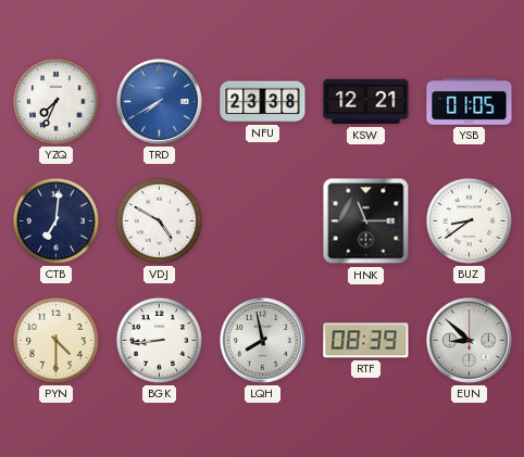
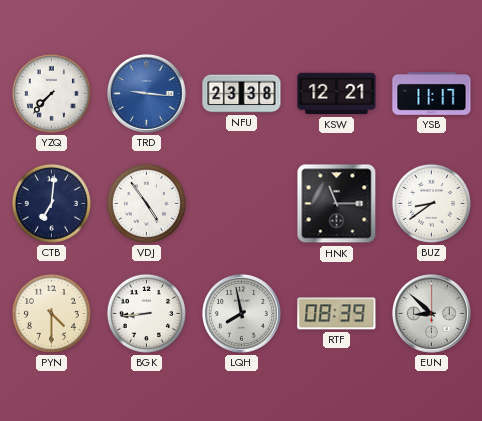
YZQ: 7:34 -> 7:37
TRD: 7:40 -> 9:16
YSB: 01:05 -> 11:17
VDJ: 4:50 -> 4:54
